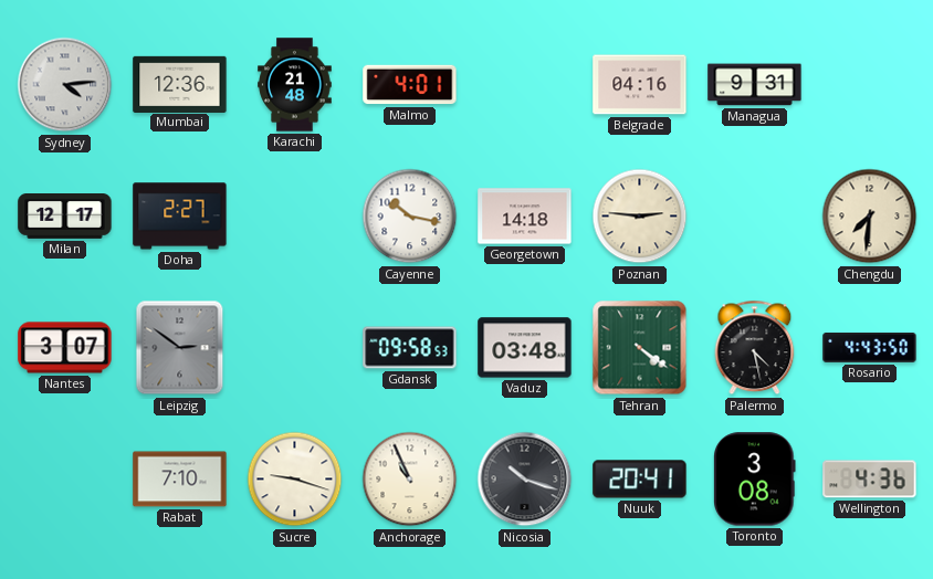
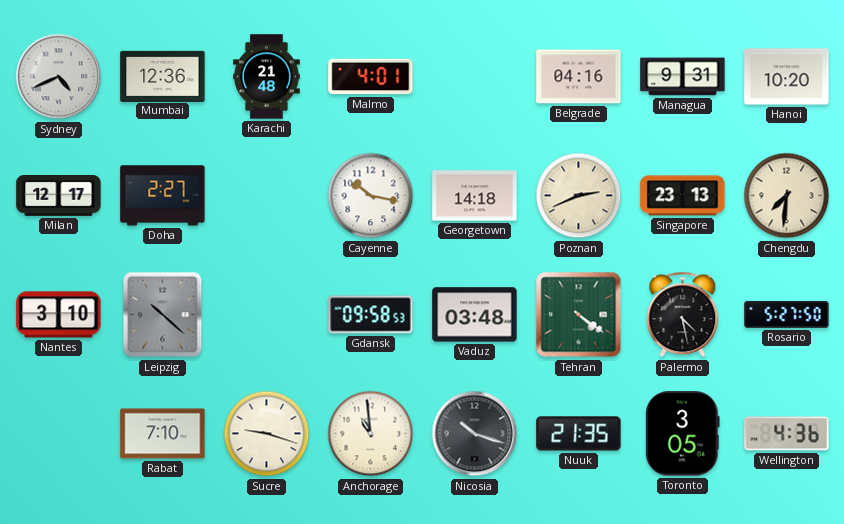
Sydney: 4:14 -> 4:41
Hanoi: none -> 10:20
Poznan: 2:46 -> 2:41
Singapore: none -> 23:13
Nantes: 3:07 -> 3:10
Leipzig: 2:51 -> 10:22
Rosario: 4:43 -> 5:27
Anchorage: 10:56 -> 10:59
Nuuk: 20:41 -> 21:35
Toronto: 3:08 -> 3:05
